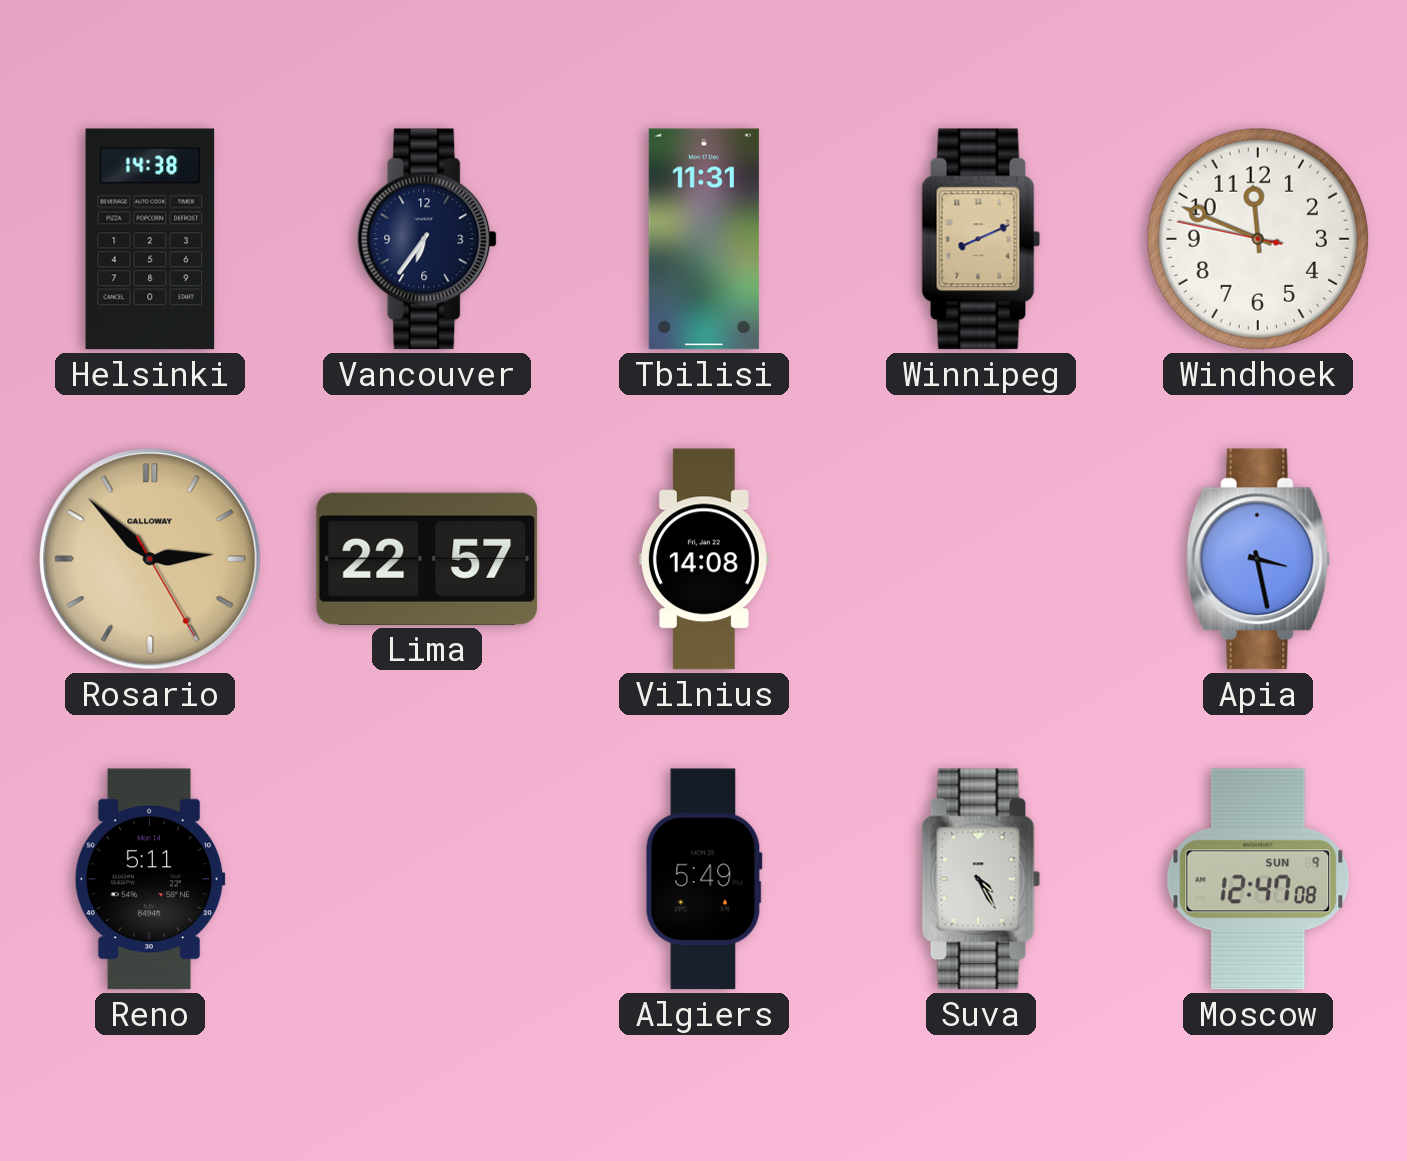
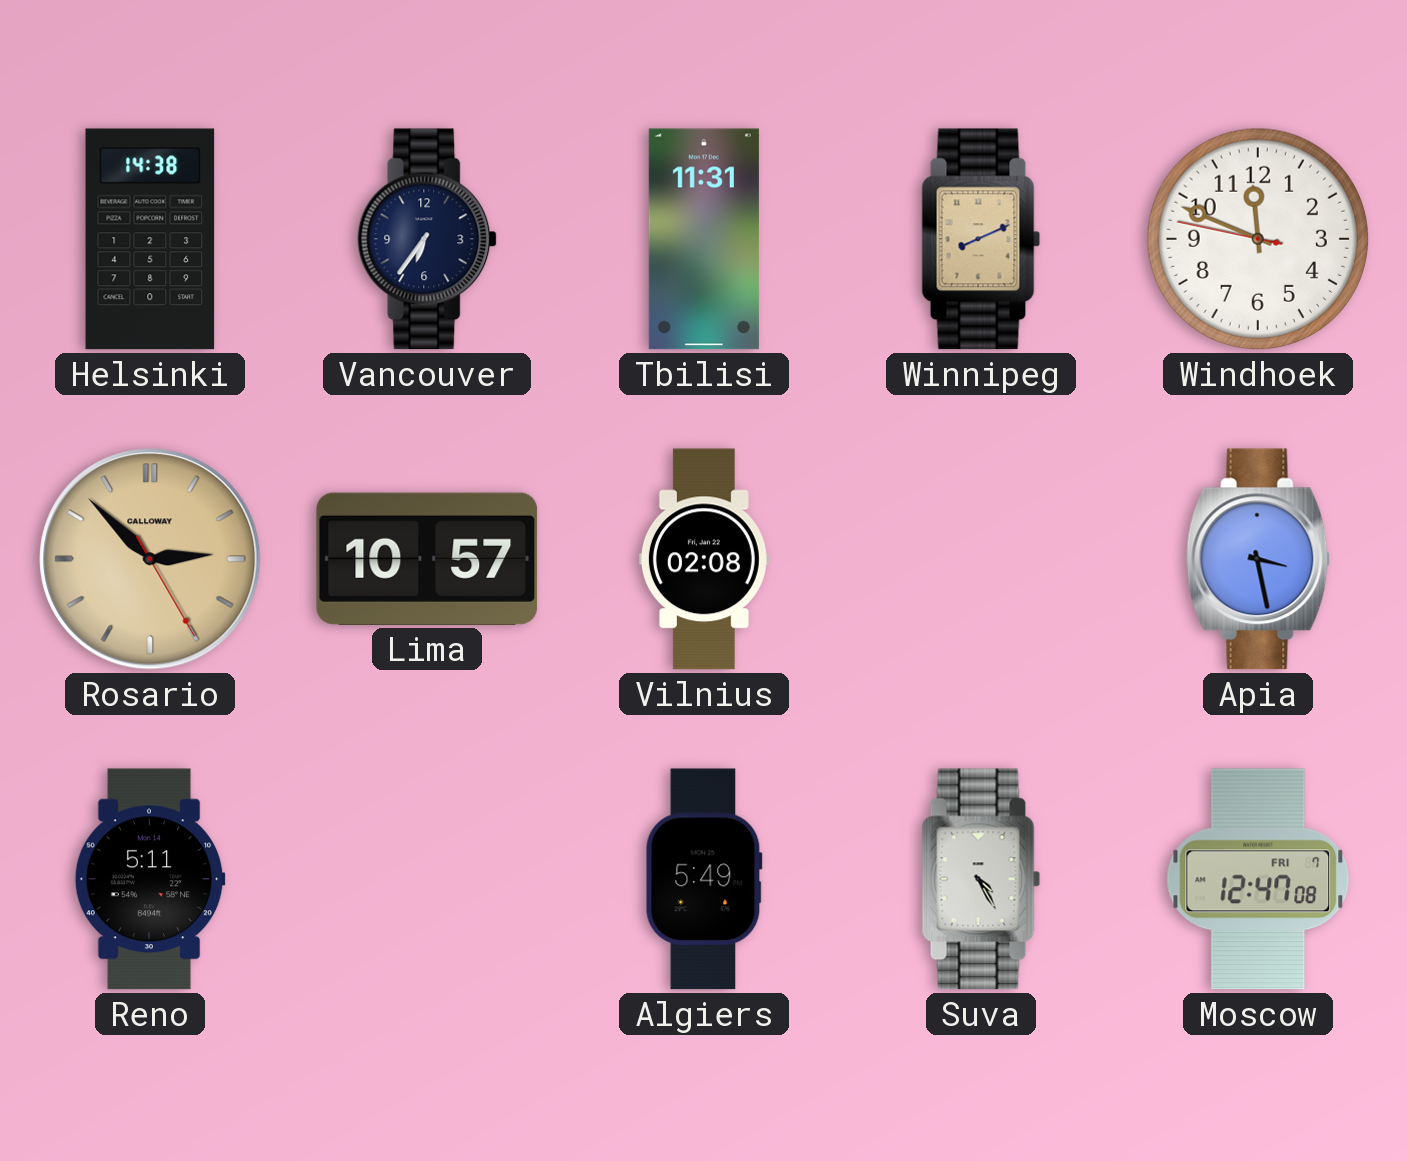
Lima: 22:57 -> 10:57
Vilnius: 14:08 -> 02:08
Moscow date: SUN 9 -> FRI 7
